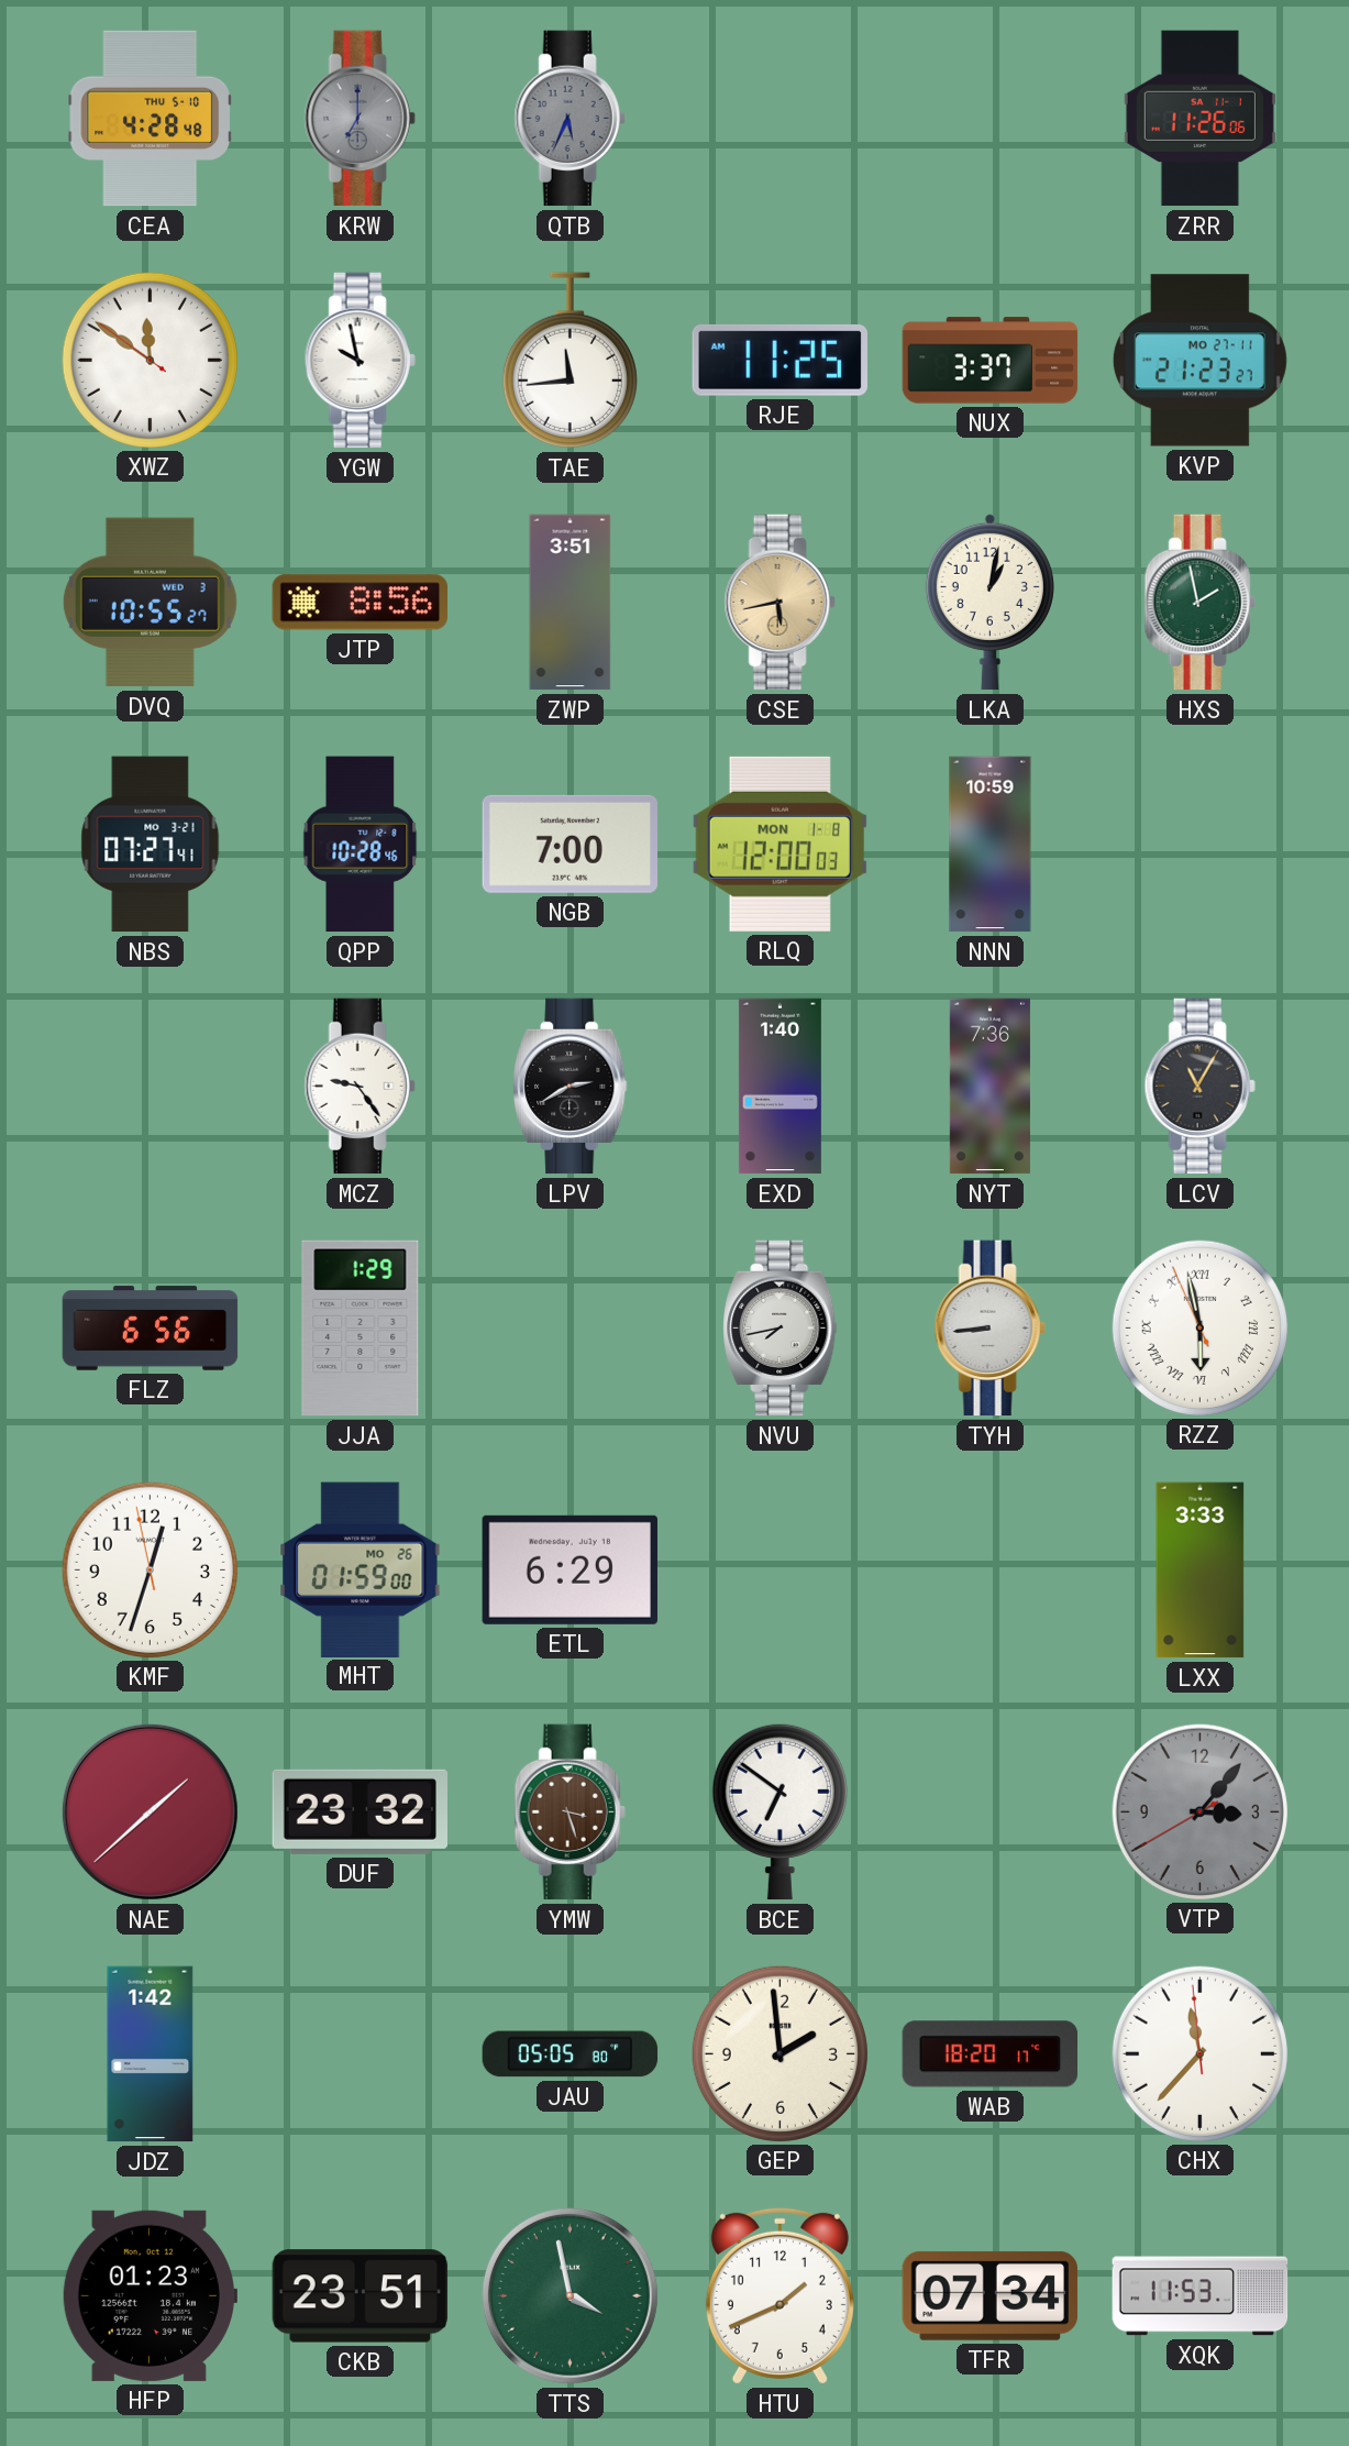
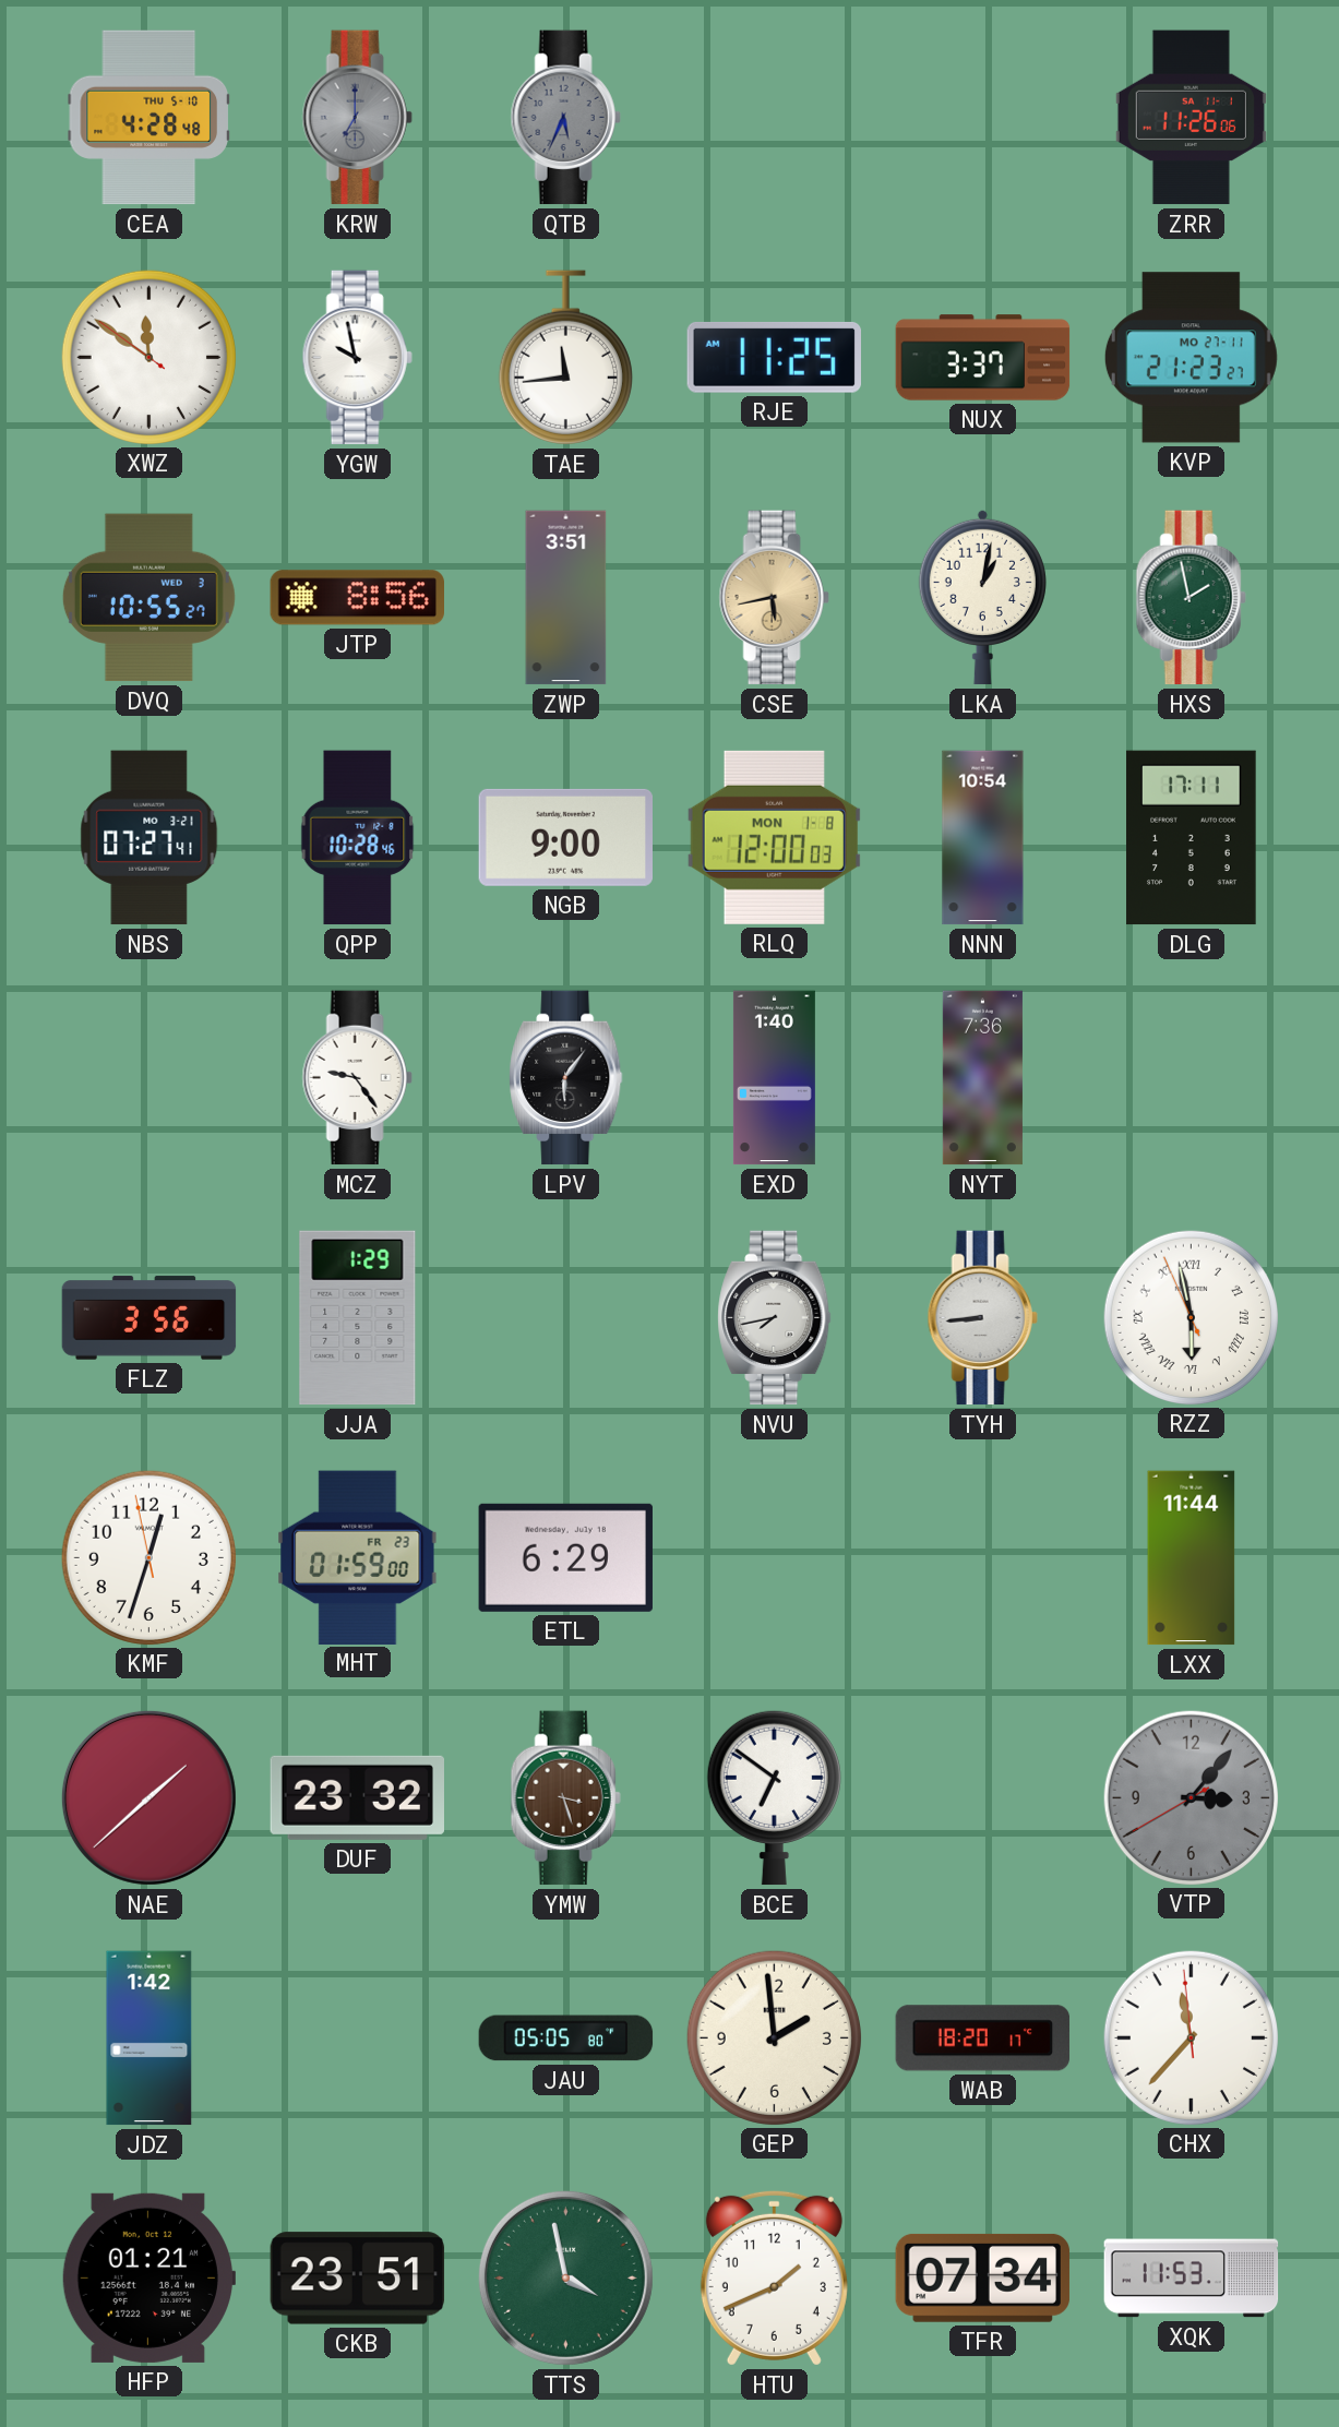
NGB: 7:00 -> 9:00
NNN: 10:59 -> 10:54
DLG: none -> 17:11
LPV: 2:40 -> 6:06
LCV: 11:05 -> none
FLZ: 6:56 -> 3:56
MHT date: MO 26 -> FR 23
LXX: 3:33 -> 11:44
HFP: 01:23 -> 01:21
